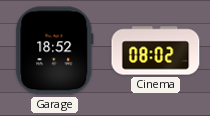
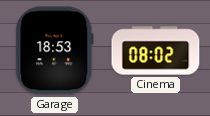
Garage: 18:52 -> 18:53
